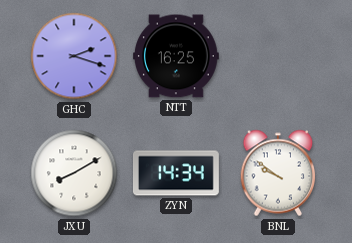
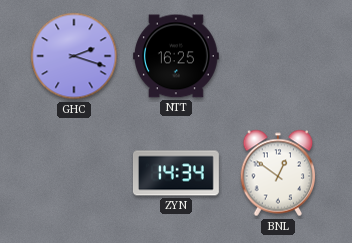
JXU: 8:10 -> none
BNL: 9:51 -> 12:51
